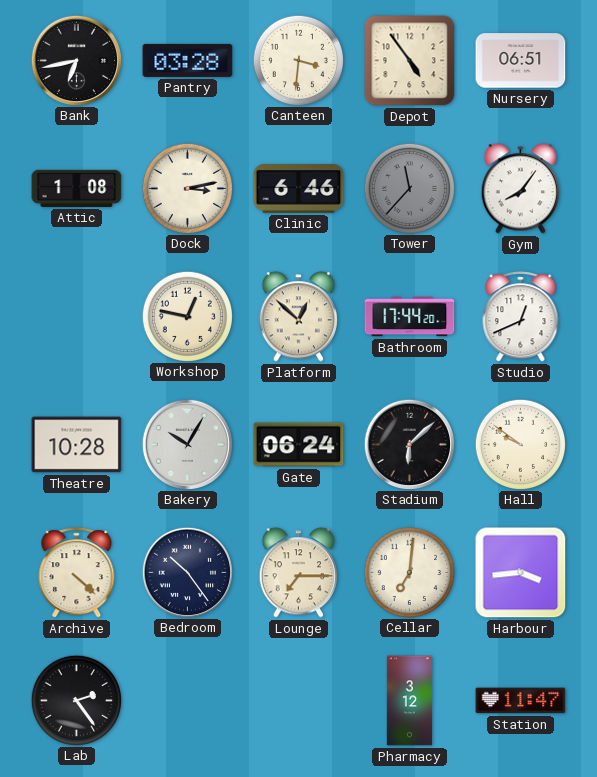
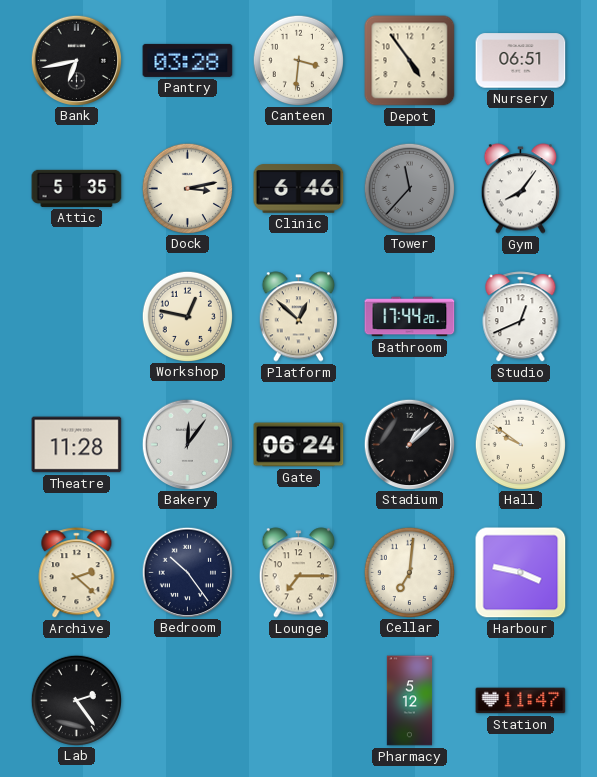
Attic: 1:08 -> 5:35
Theatre: 10:28 -> 11:28
Bakery: 10:05 -> 12:06
Stadium: 6:08 -> 1:08
Archive: 4:22 -> 2:22
Harbour: 3:44 -> 3:47
Pharmacy: 3:12 -> 5:12
